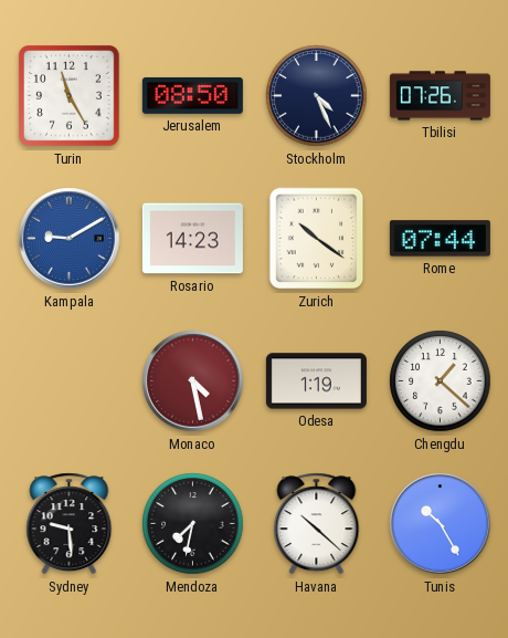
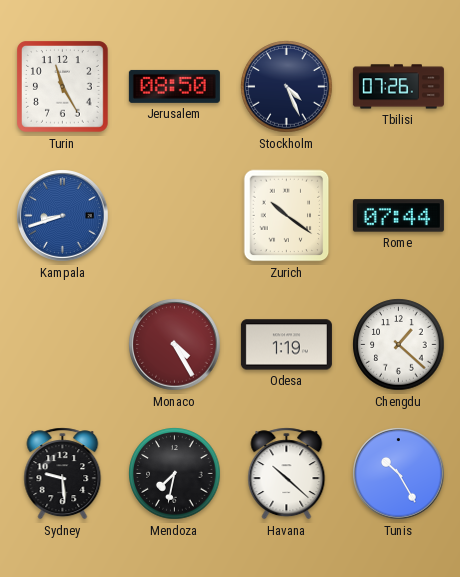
Kampala: 9:10 -> 8:42
Rosario: 14:23 -> none
Monaco: 4:28 -> 4:25
